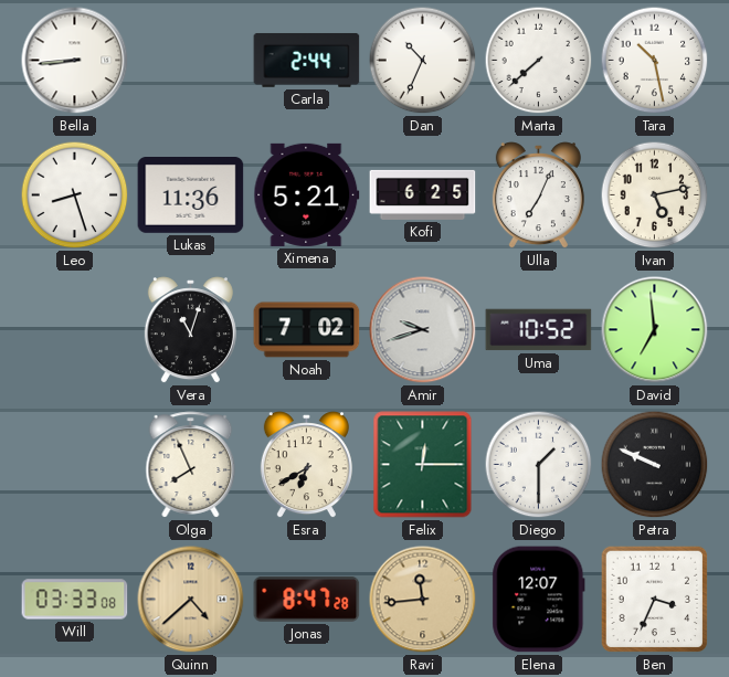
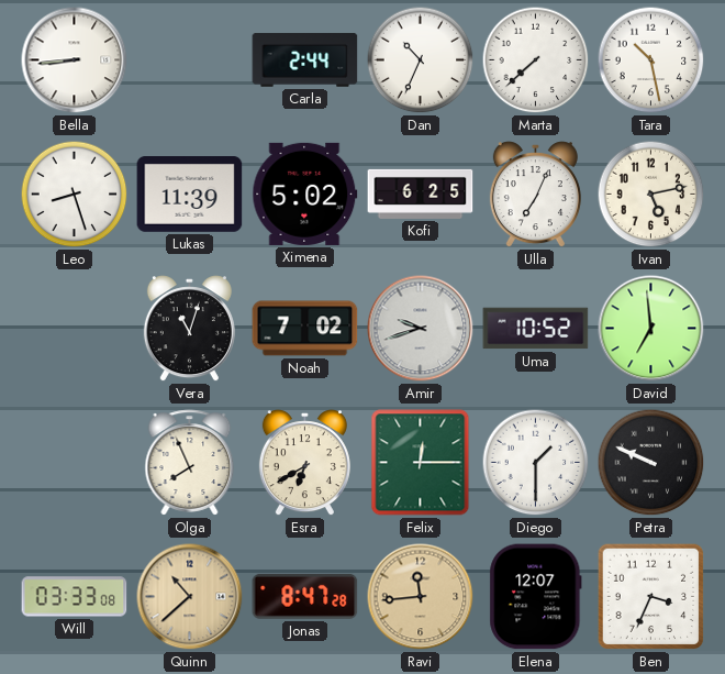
Lukas: 11:36 -> 11:39
Ximena: 5:21 -> 5:02
Quinn: 4:38 -> 10:38
